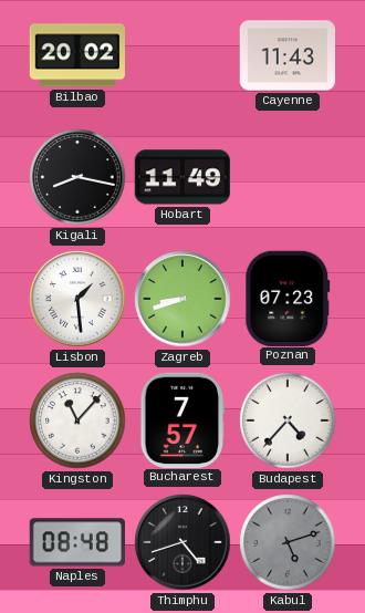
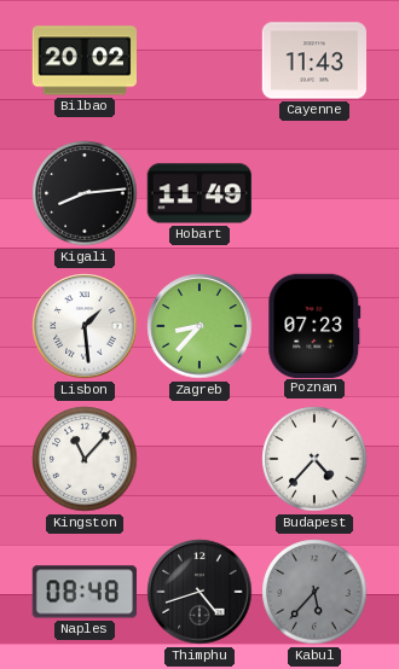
Kigali: 8:17 -> 8:14
Zagreb: 8:42 -> 8:37
Bucharest: 7:57 -> none
Kabul: 5:12 -> 5:37
